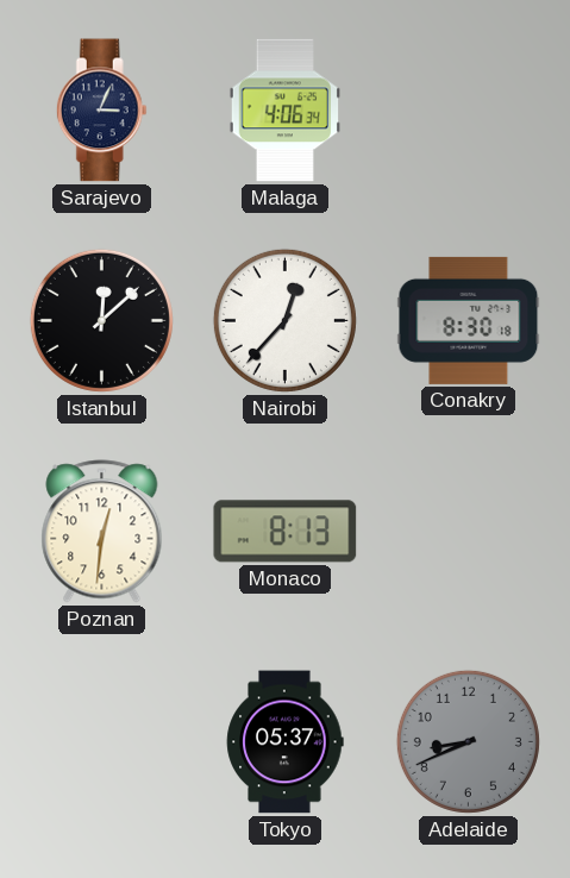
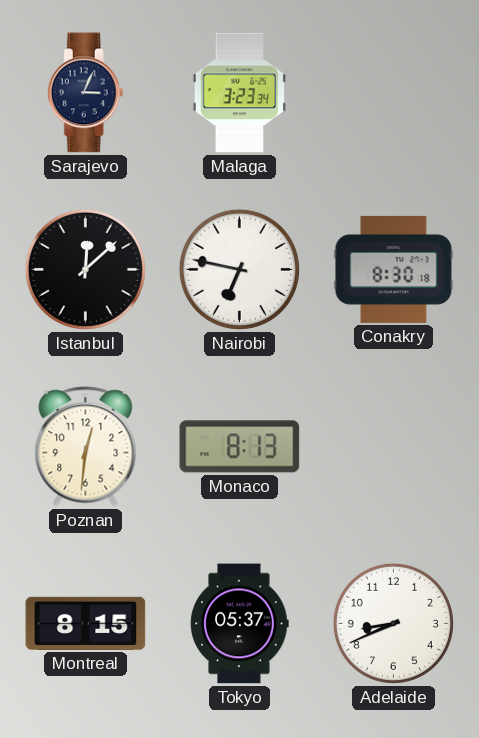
Malaga: 4:06 -> 3:23
Nairobi: 12:37 -> 6:47
Montreal: none -> 8:15
Adelaide dial: grey -> white
